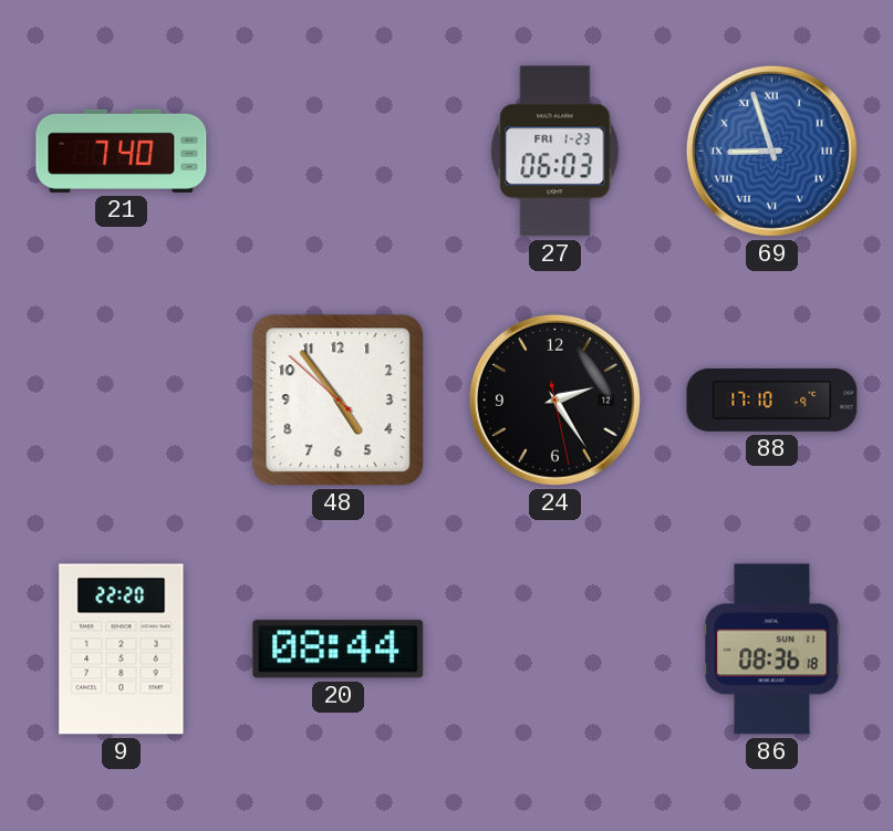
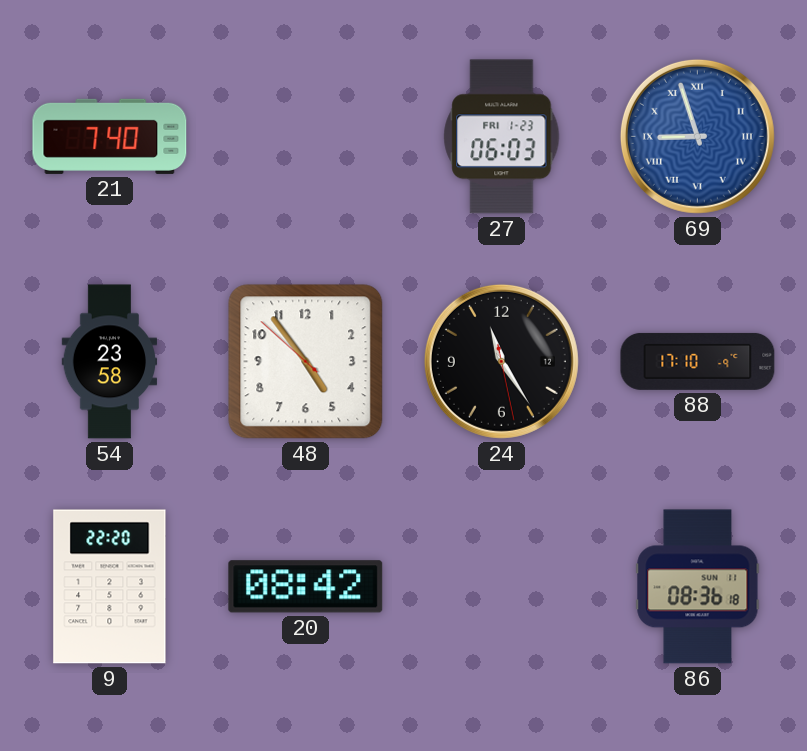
54: none -> 23:58
24: 2:24 -> 11:24
20: 08:44 -> 08:42
